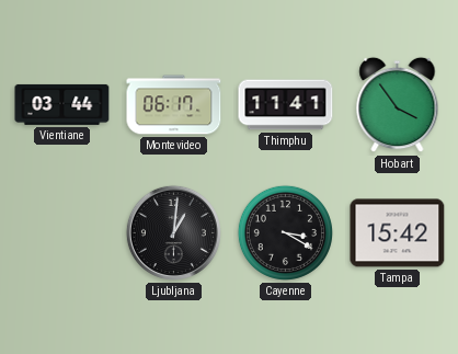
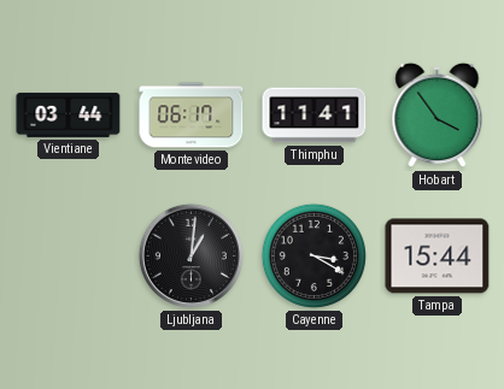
Tampa: 15:42 -> 15:44
